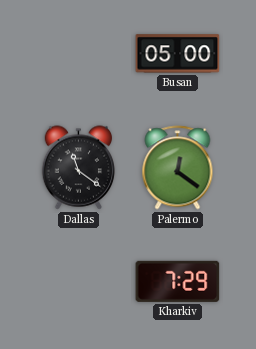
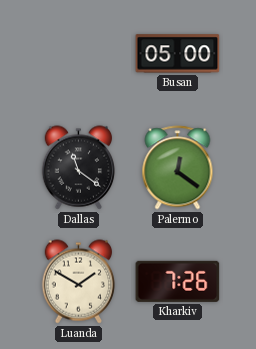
Luanda: none -> 1:50
Kharkiv: 7:29 -> 7:26
